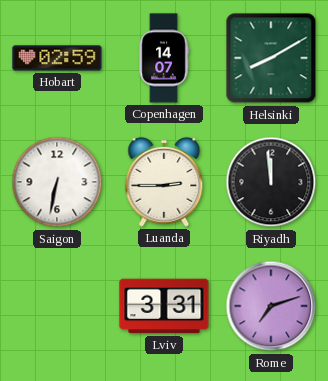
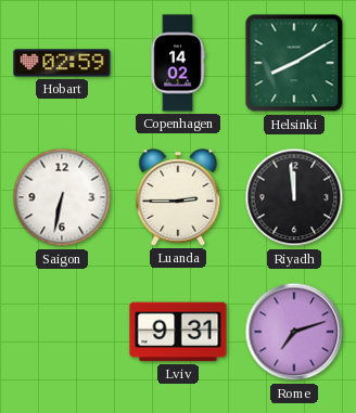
Copenhagen: 14:07 -> 14:02
Lviv: 3:31 -> 9:31
